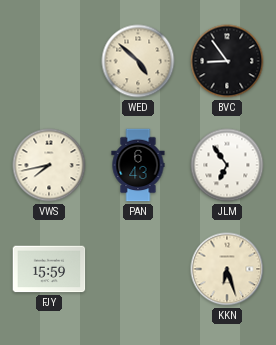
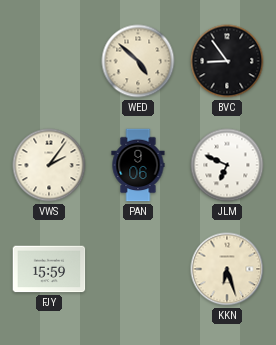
VWS: 7:43 -> 2:06
PAN: 6:43 -> 9:06
JLM: 6:54 -> 6:49
